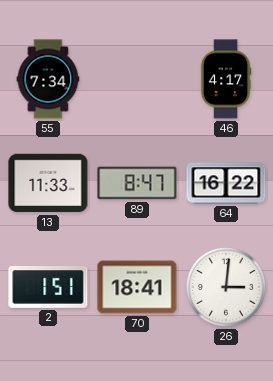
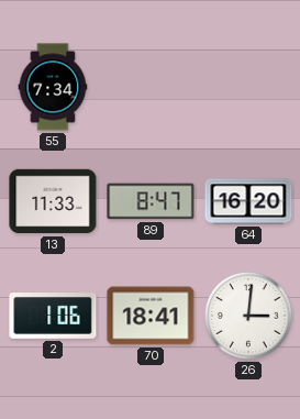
46: 4:17 -> none
64: 16:22 -> 16:20
2: 1:51 -> 1:06
